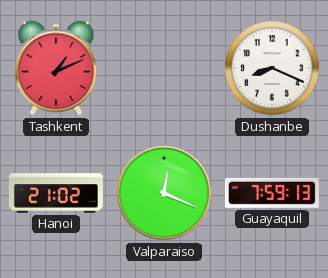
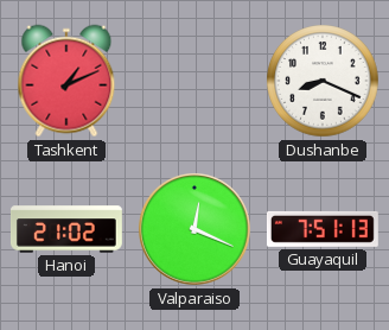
Guayaquil: 7:59 -> 7:51
